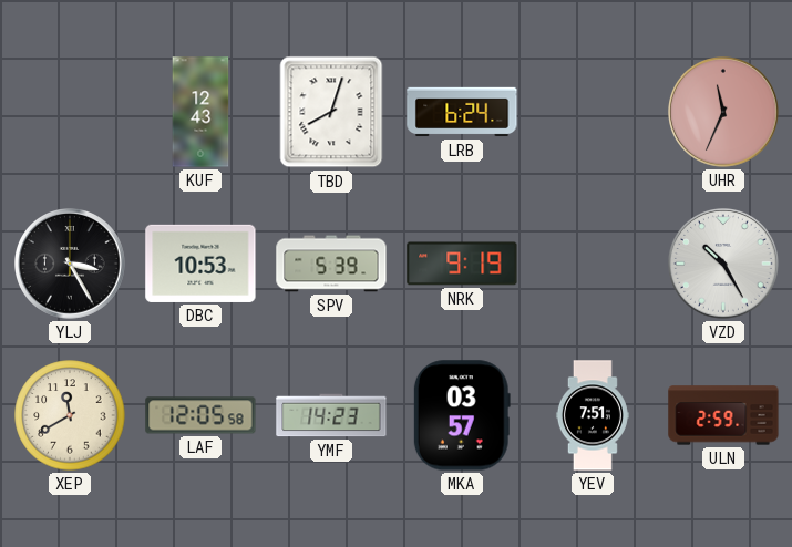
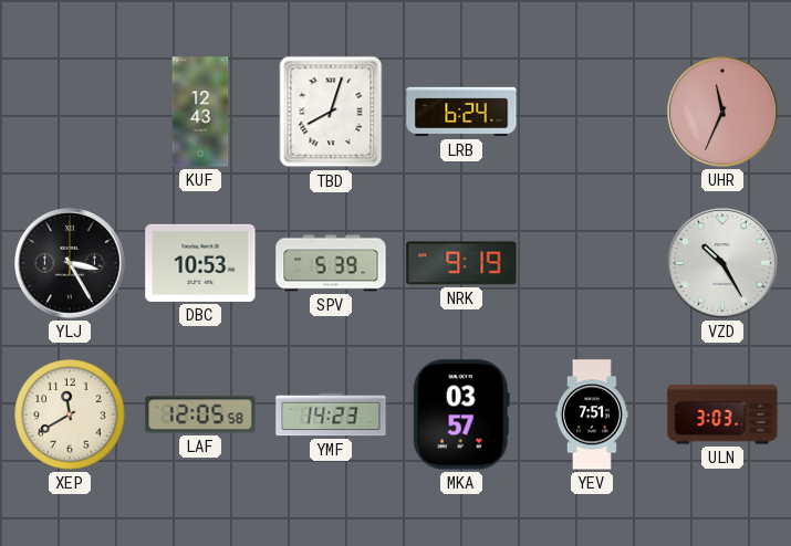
ULN: 2:59 -> 3:03
